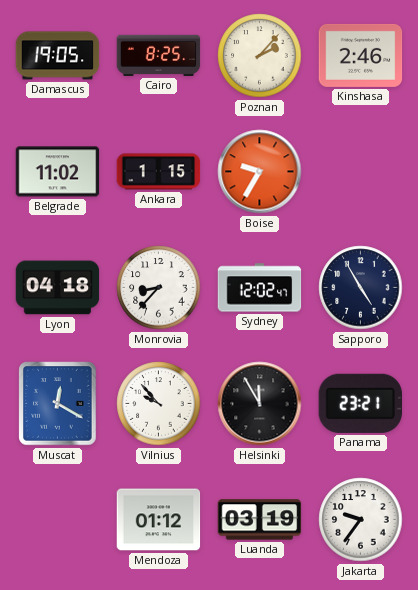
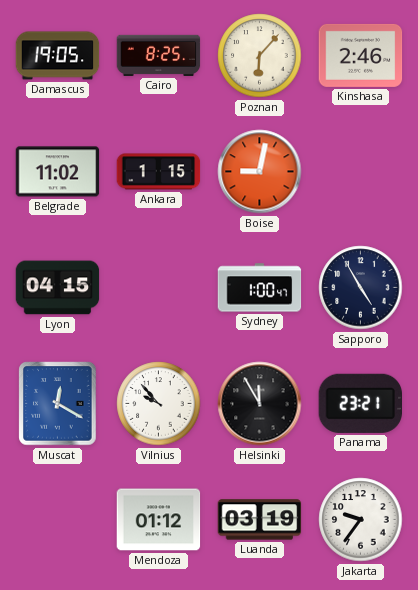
Poznan: 2:07 -> 6:07
Boise: 9:35 -> 9:02
Lyon: 04:18 -> 04:15
Monrovia: 8:37 -> none
Sydney: 12:02 -> 1:00
